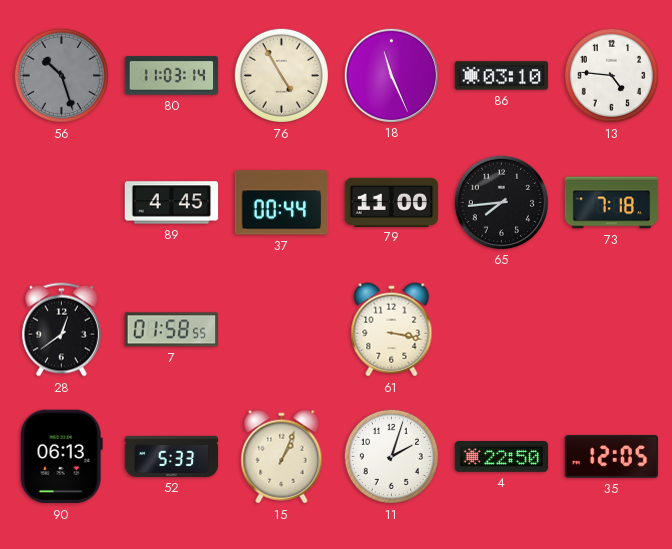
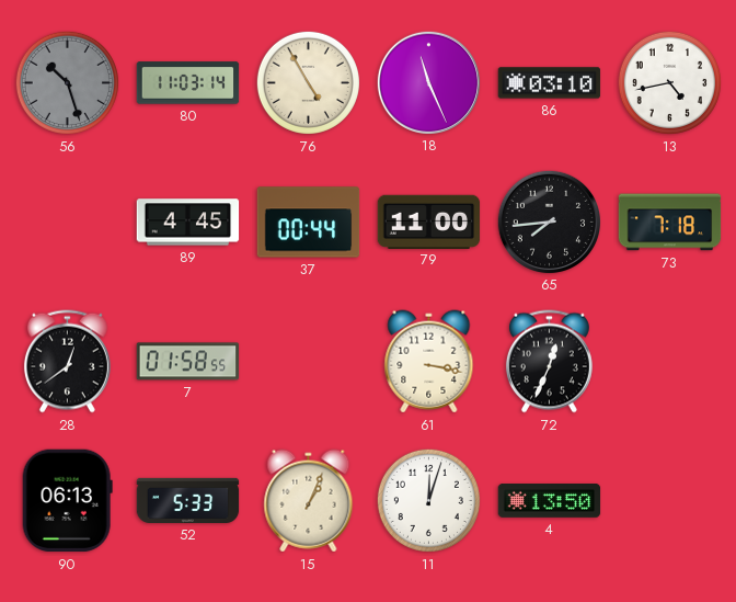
13: 4:46 -> 4:43
72: none -> 12:34
11: 2:03 -> 12:03
4: 22:50 -> 13:50
35: 12:05 -> none
